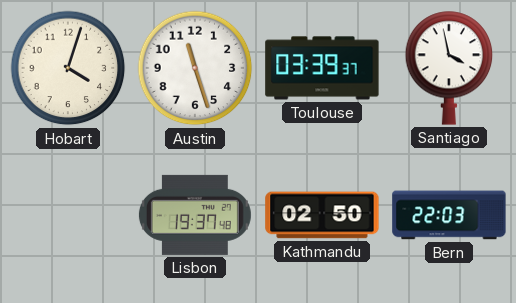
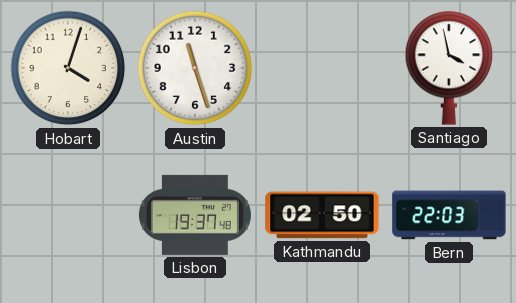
Toulouse: 03:39 -> none
